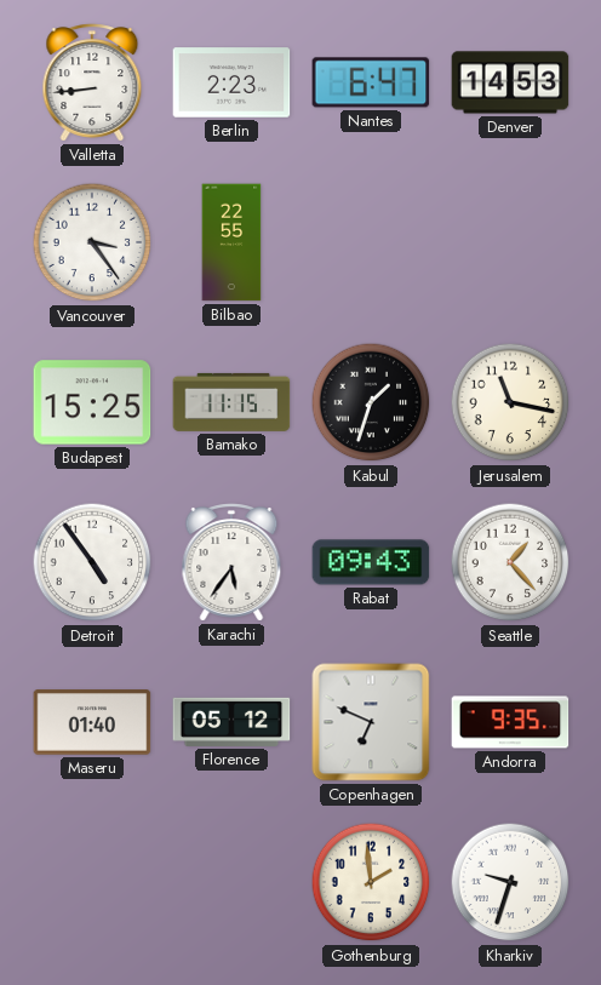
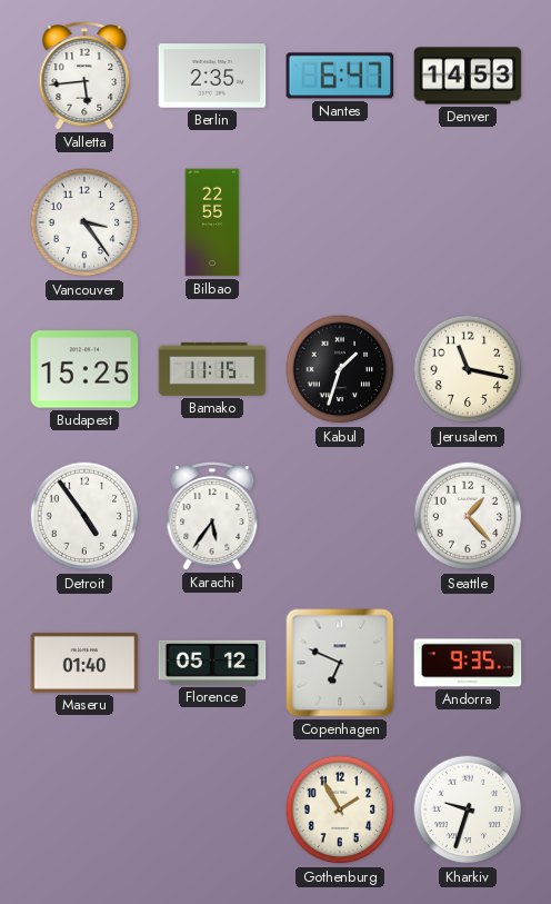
Valletta: 8:44 -> 5:44
Berlin: 2:23 -> 2:35
Rabat: 09:43 -> none
Gothenburg: 1:59 -> 1:55
